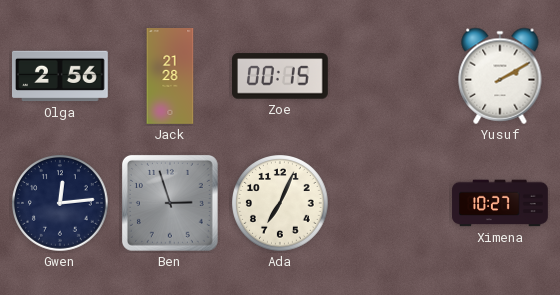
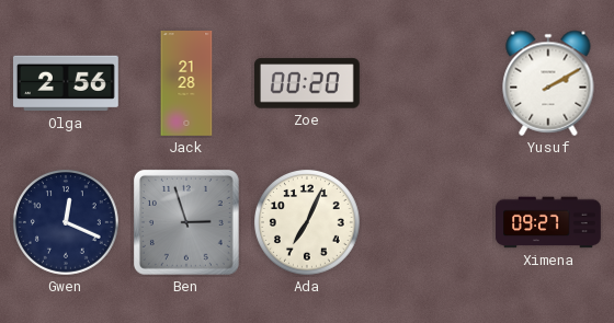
Zoe: 00:15 -> 00:20
Gwen: 12:14 -> 12:19
Ximena: 10:27 -> 09:27
